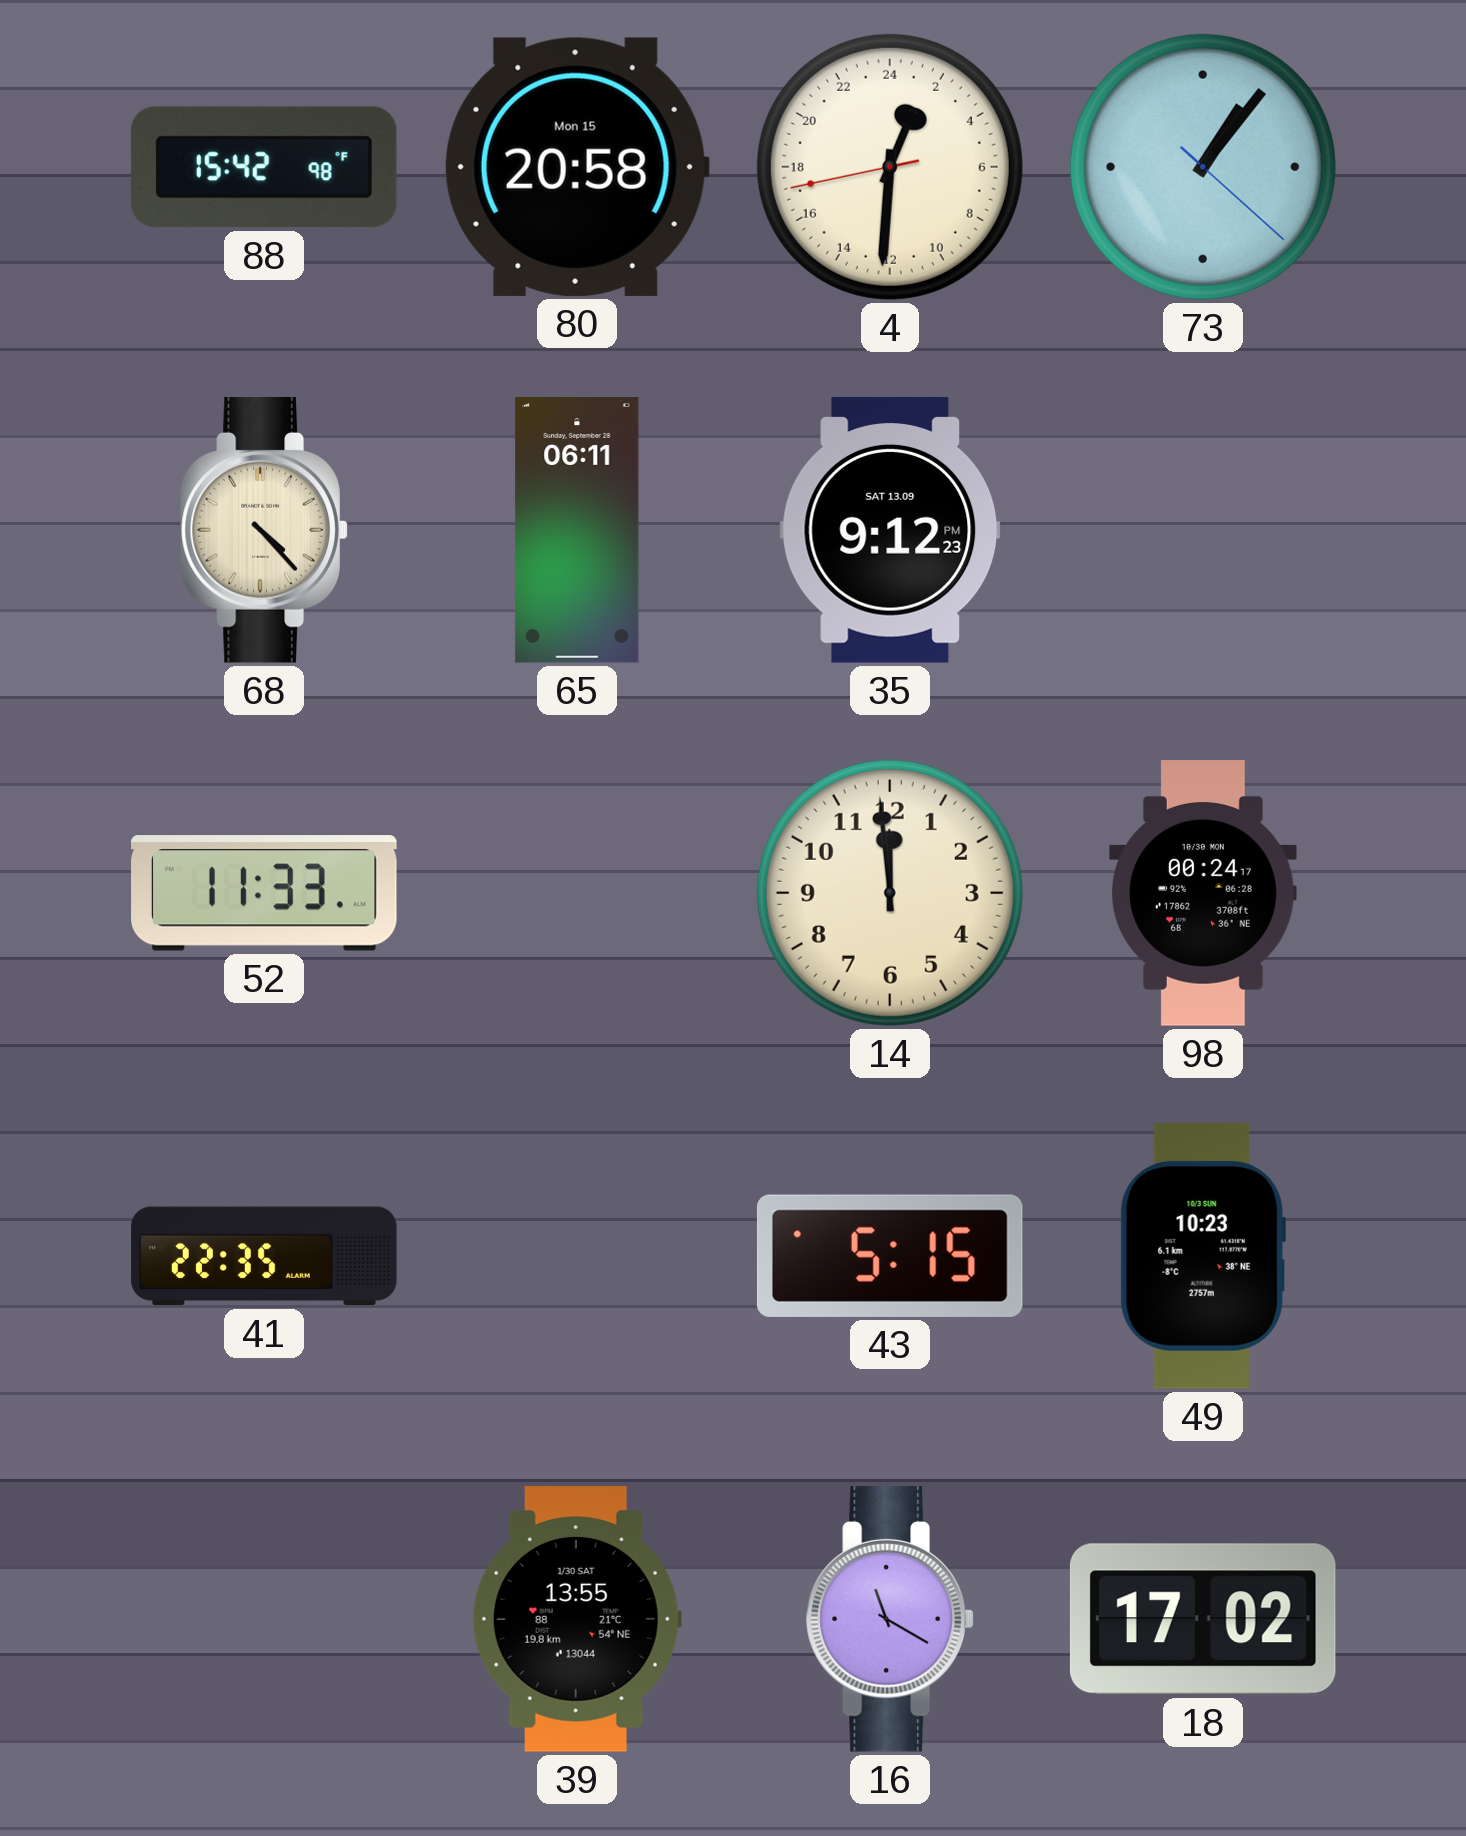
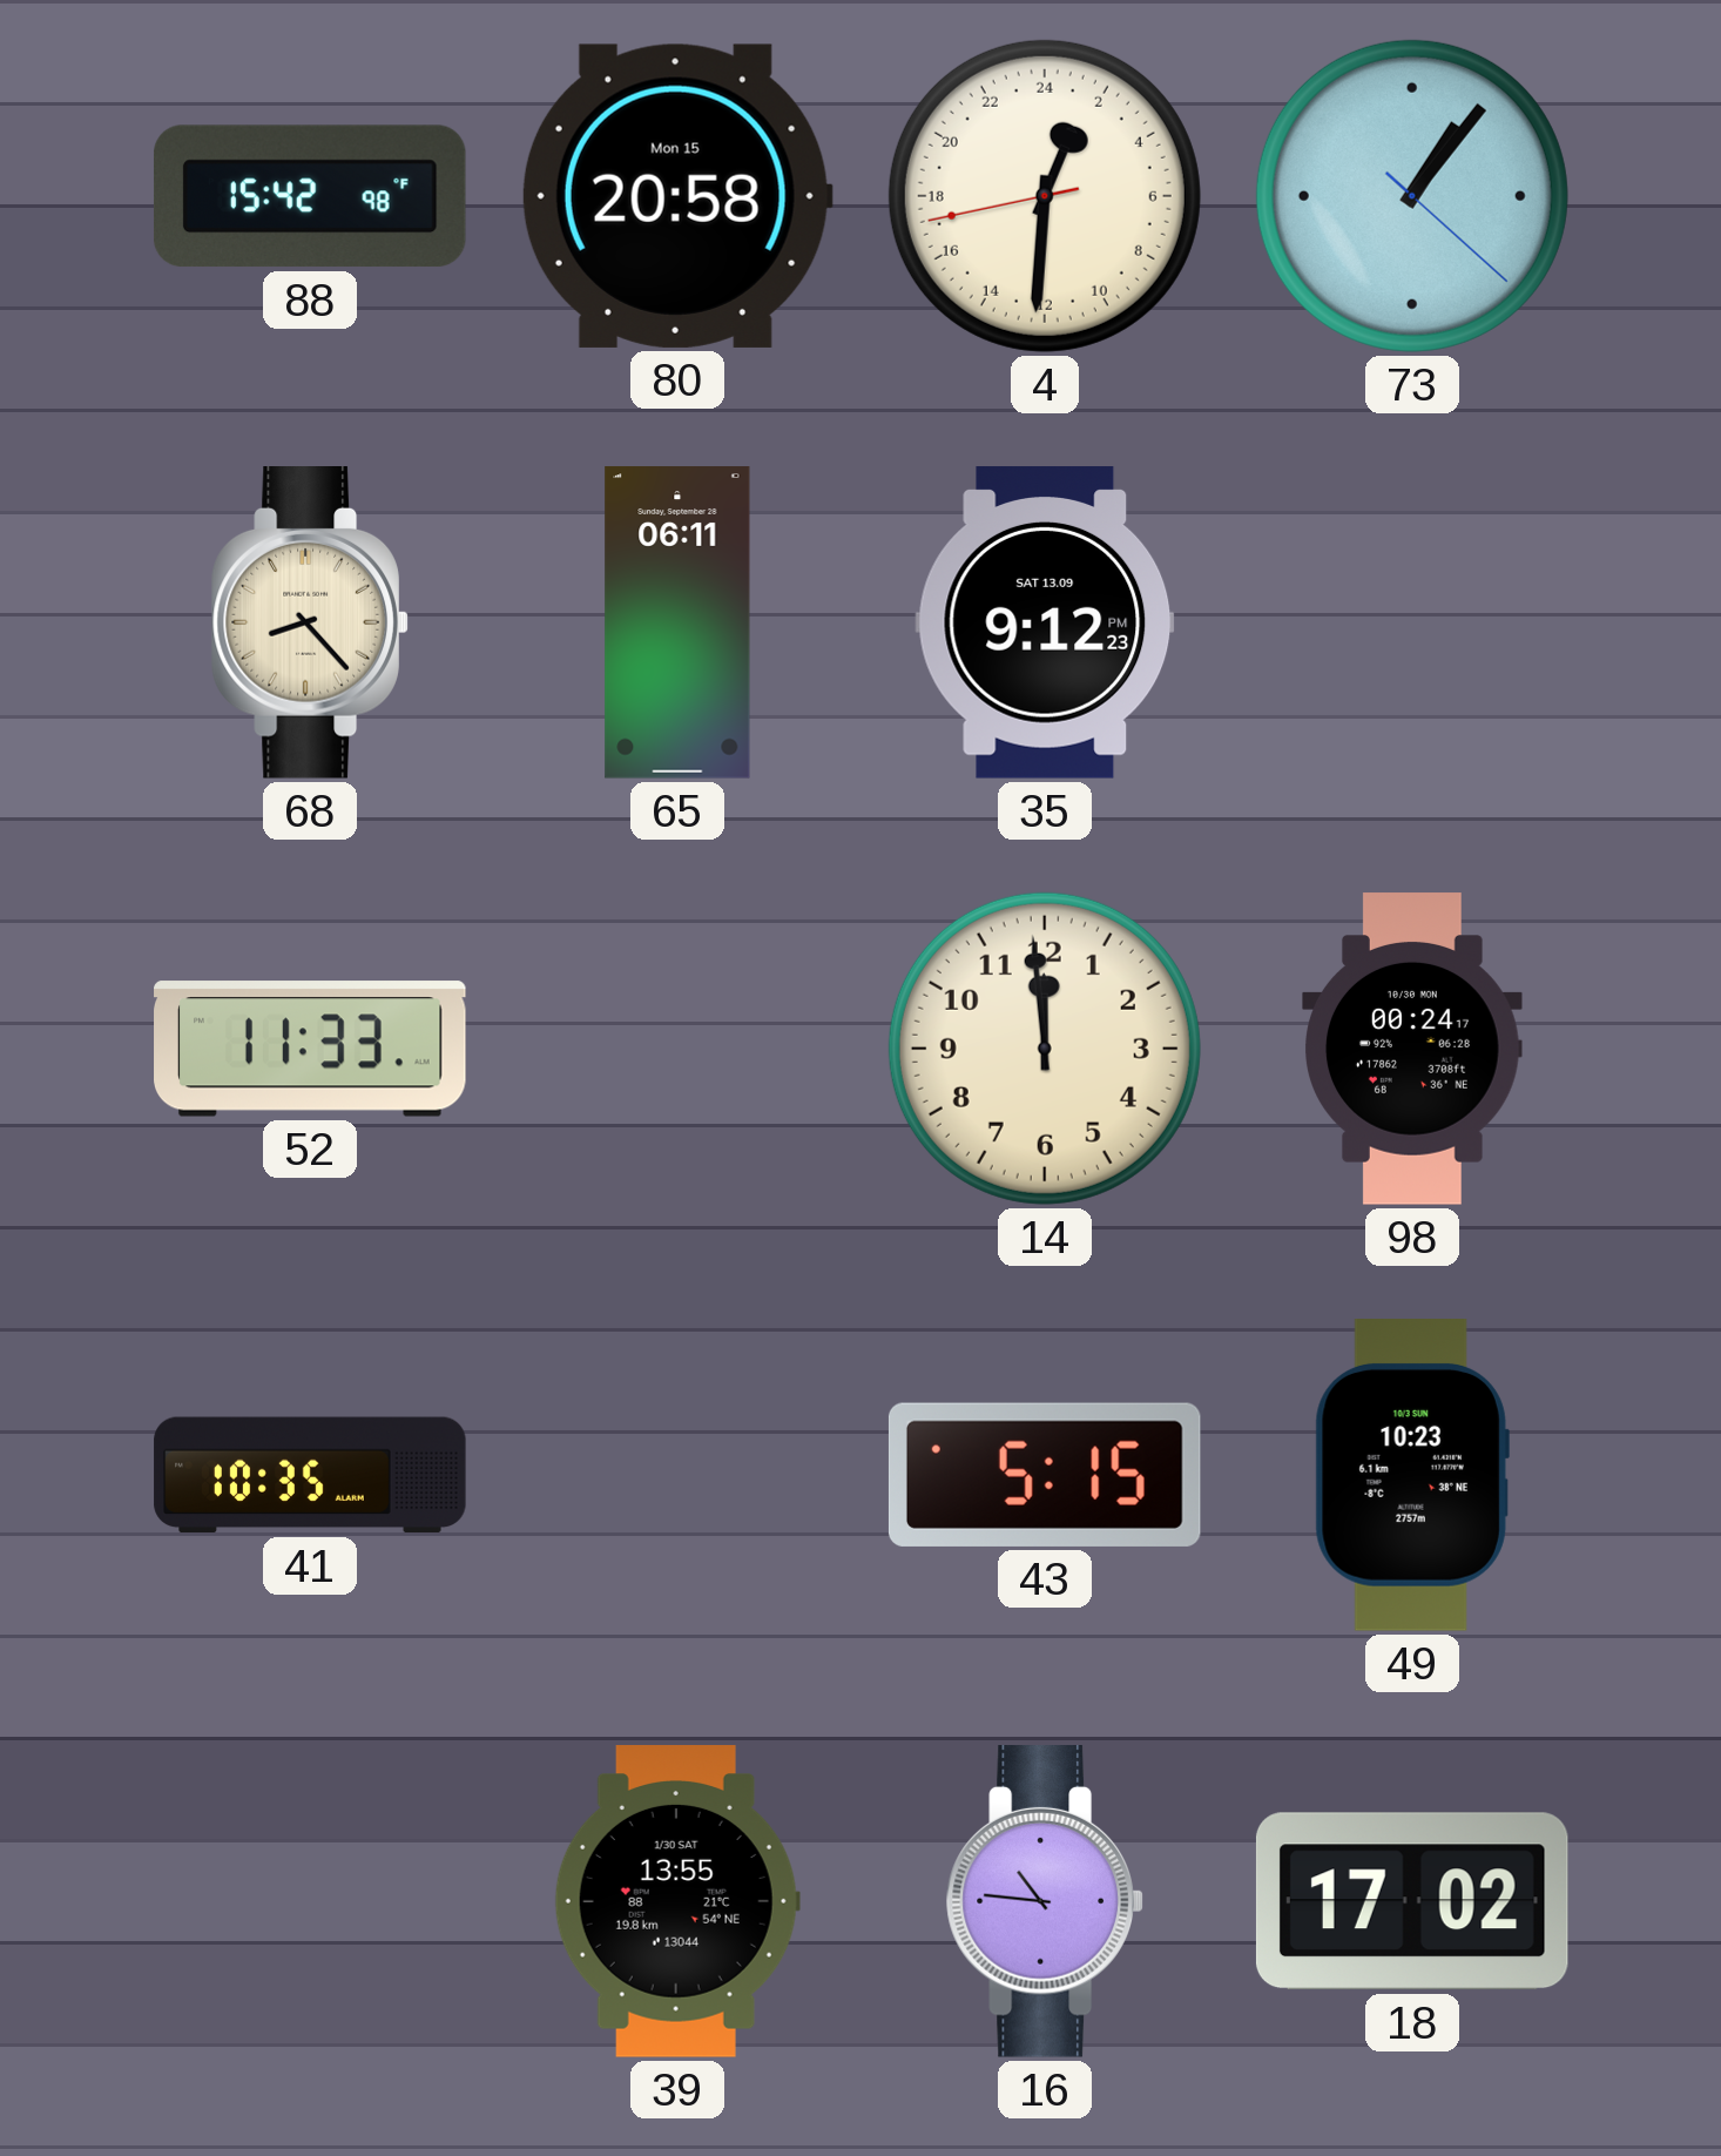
68: 4:23 -> 8:23
41: 22:35 -> 10:35
16: 11:20 -> 10:46
